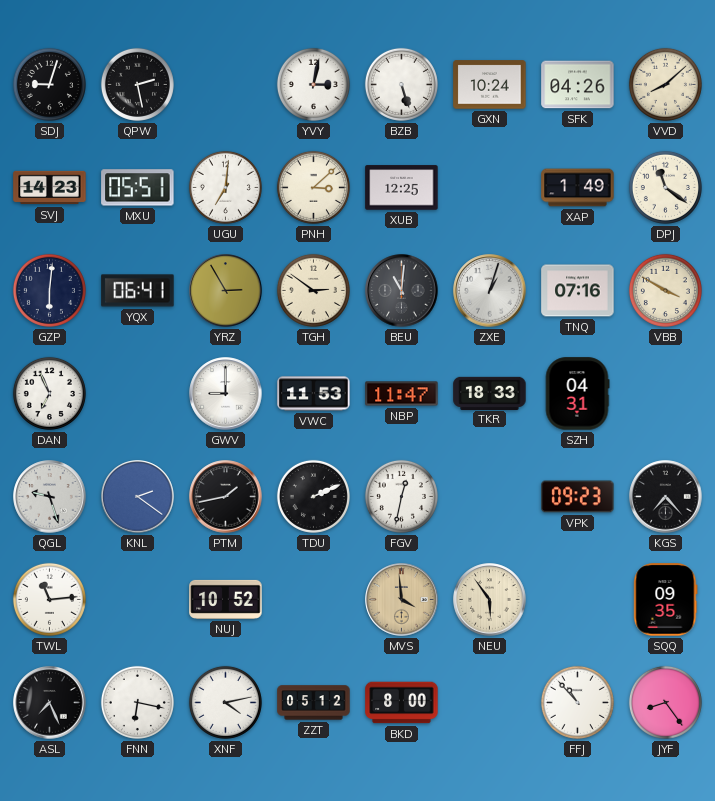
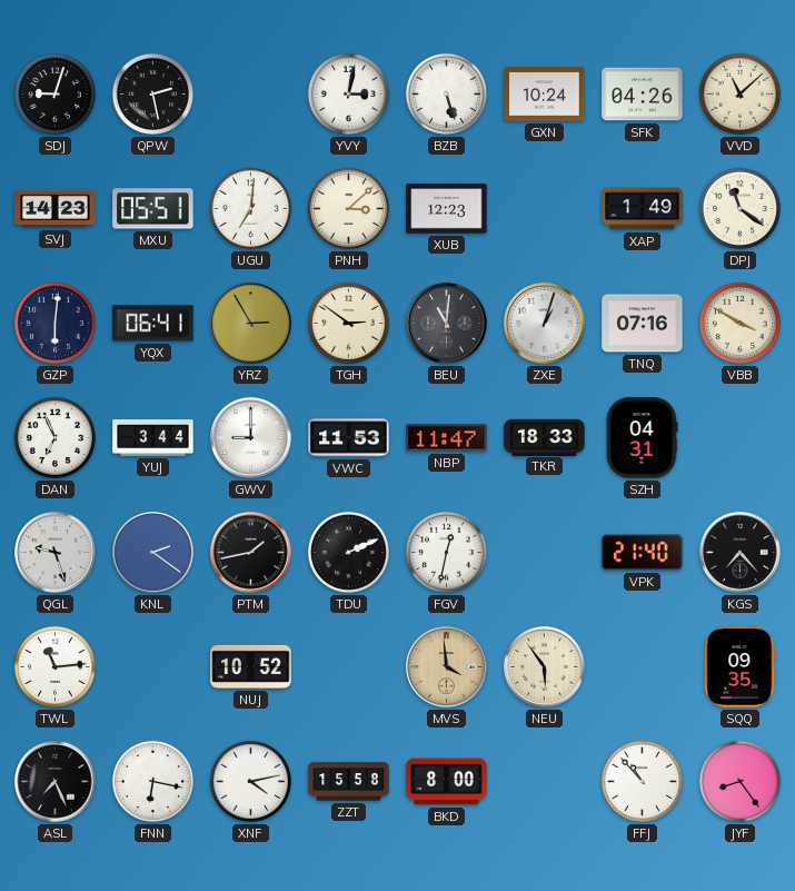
VVD: 8:08 -> 11:08
XUB: 12:25 -> 12:23
YUJ: none -> 3:44
VPK: 09:23 -> 21:40
ZZT: 05:12 -> 15:58
